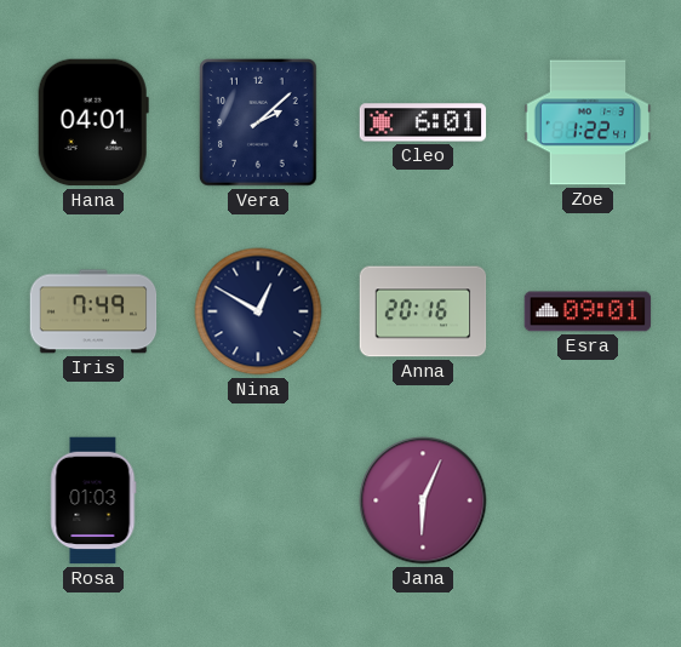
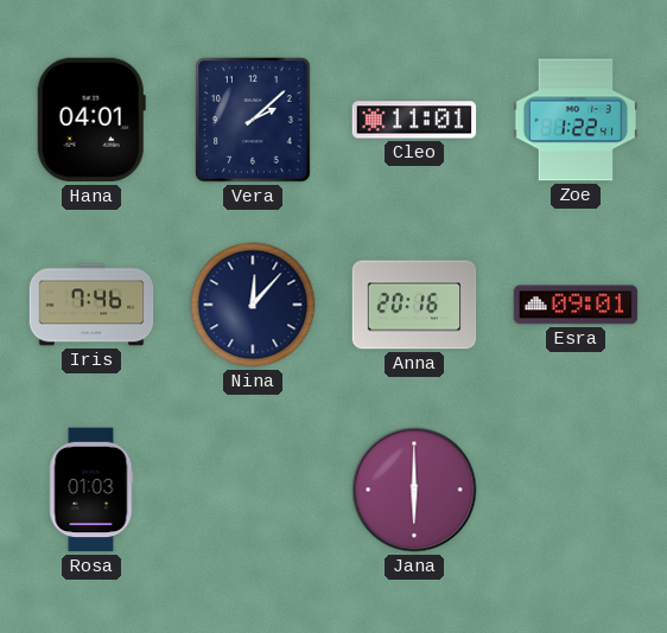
Cleo: 6:01 -> 11:01
Iris: 7:49 -> 7:46
Nina: 12:50 -> 12:07
Jana: 6:04 -> 6:00
